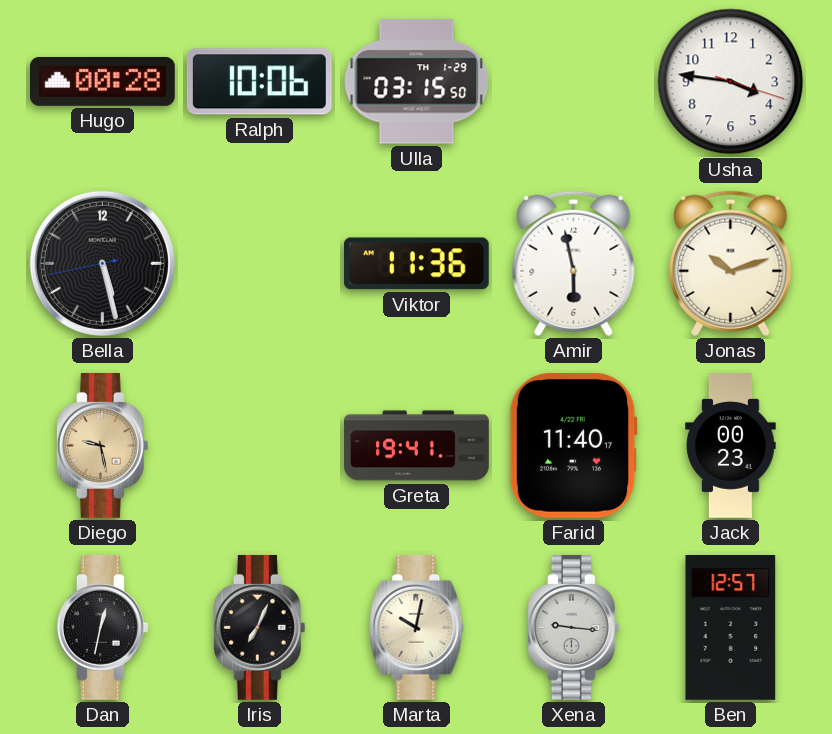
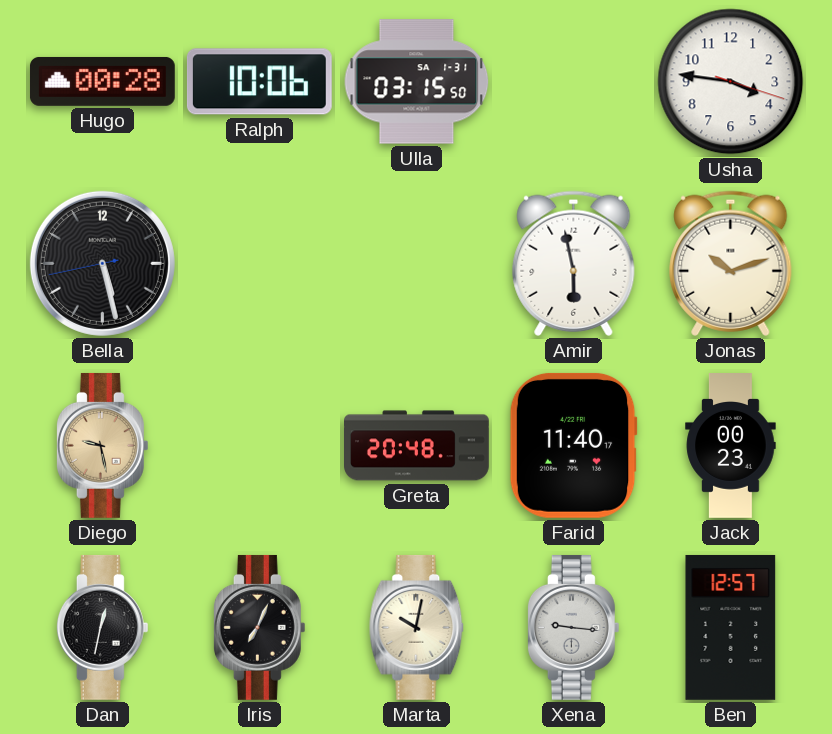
Ulla date: TH 1-29 -> SA 1-31
Viktor: 11:36 -> none
Greta: 19:41 -> 20:48
